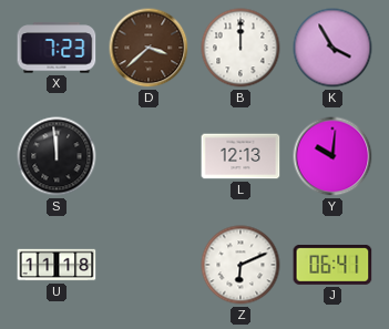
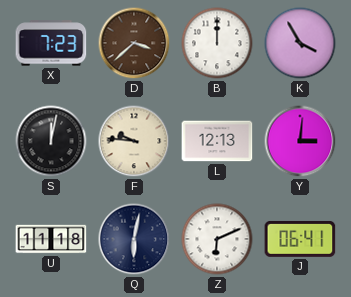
S: 11:59 -> 12:02
F: none -> 9:46
Y: 10:01 -> 3:01
Q: none -> 6:02
